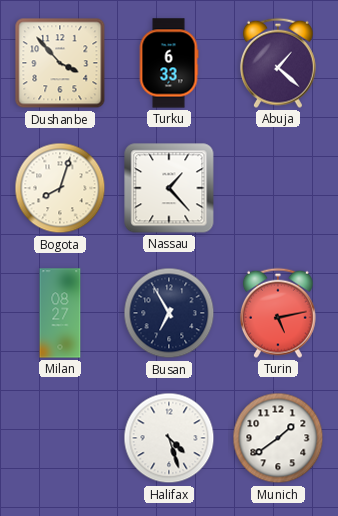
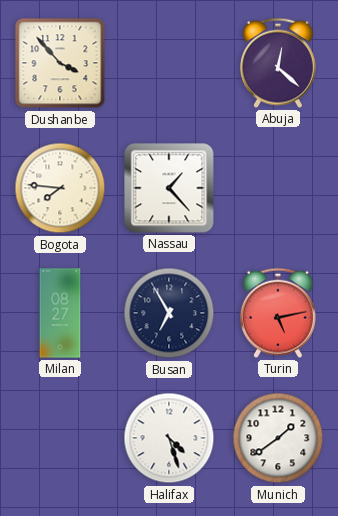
Turku: 6:33 -> none
Abuja: 1:22 -> 12:22
Bogota: 8:03 -> 7:46
